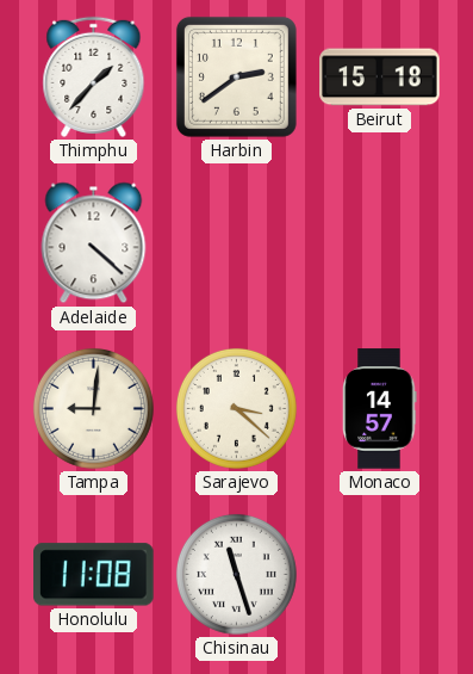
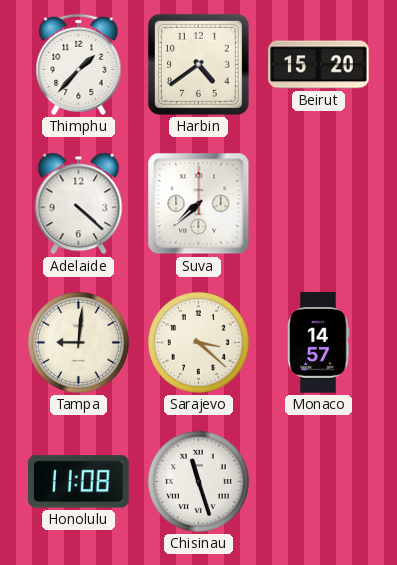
Harbin: 2:39 -> 4:39
Beirut: 15:18 -> 15:20
Suva: none -> 7:38
